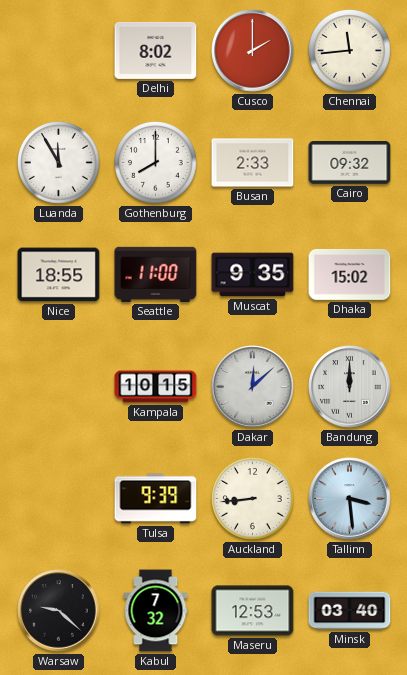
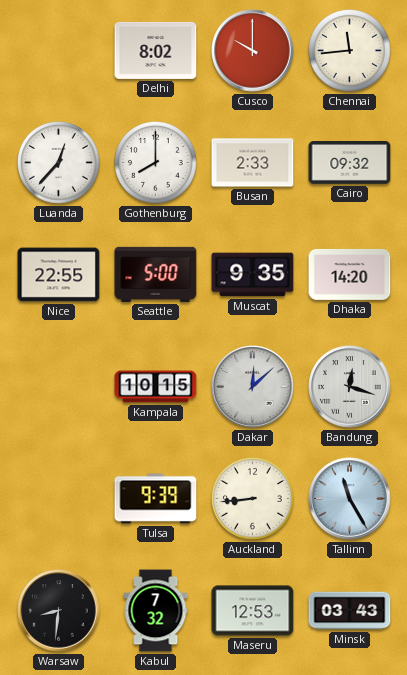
Cusco: 2:00 -> 10:00
Luanda: 11:55 -> 12:37
Nice: 18:55 -> 22:55
Seattle: 11:00 -> 5:00
Dhaka: 15:02 -> 14:20
Bandung: 12:00 -> 12:18
Tallinn: 3:29 -> 11:25
Warsaw: 9:22 -> 8:31
Minsk: 03:40 -> 03:43
